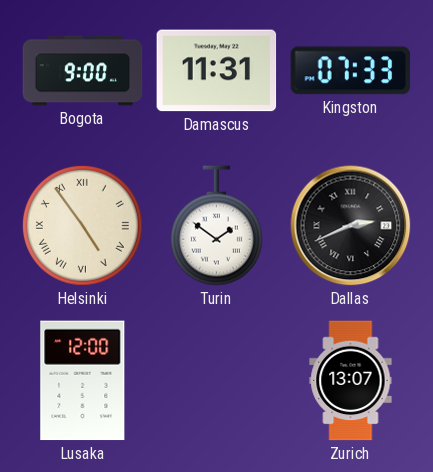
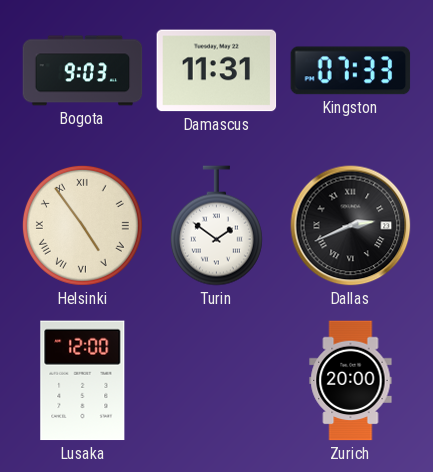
Bogota: 9:00 -> 9:03
Zurich: 13:07 -> 20:00
